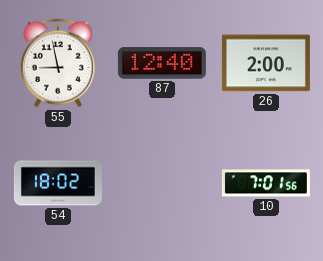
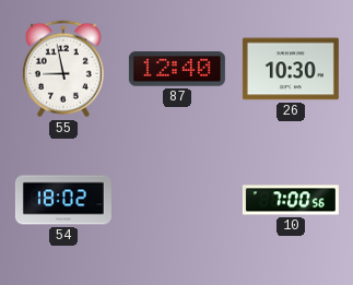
26: 2:00 -> 10:30
10: 7:01 -> 7:00
